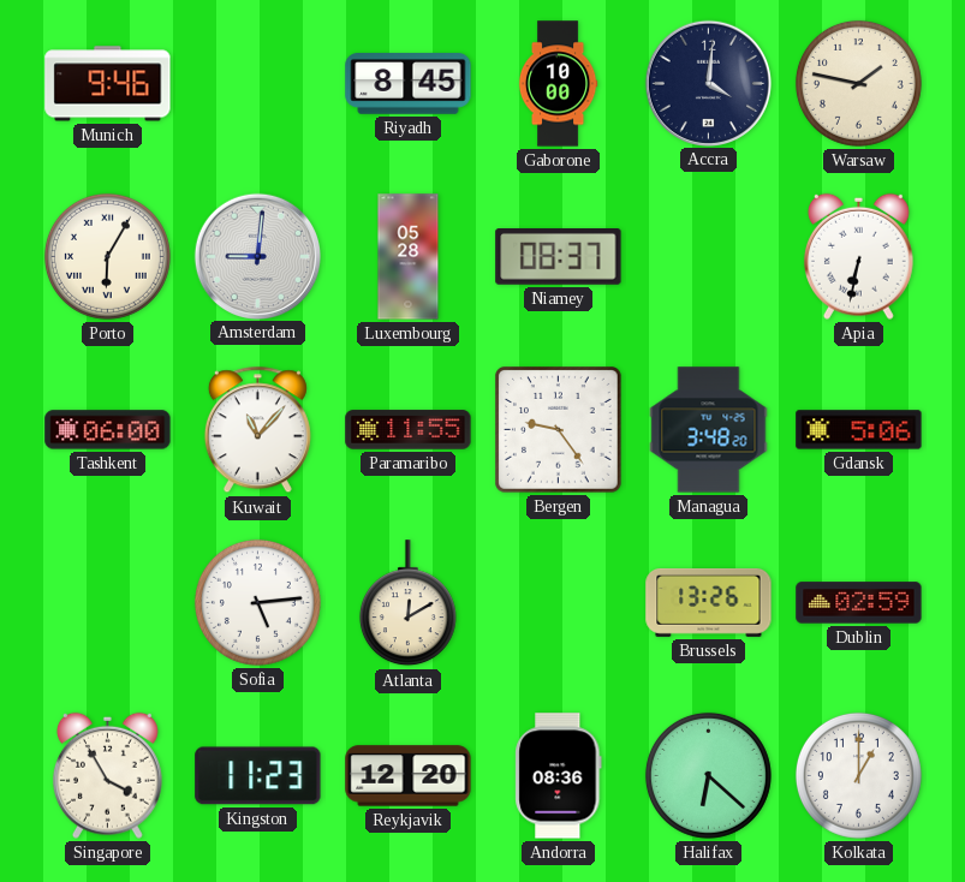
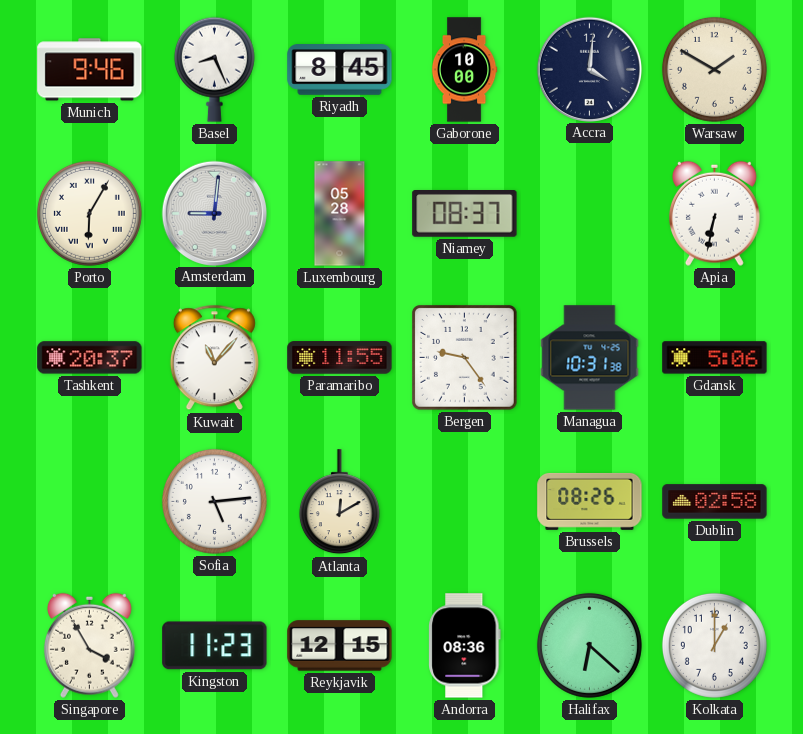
Basel: none -> 8:26
Warsaw: 1:47 -> 1:50
Tashkent: 06:00 -> 20:37
Managua: 3:48 -> 10:31
Brussels: 13:26 -> 08:26
Dublin: 02:59 -> 02:58
Reykjavik: 12:20 -> 12:15
